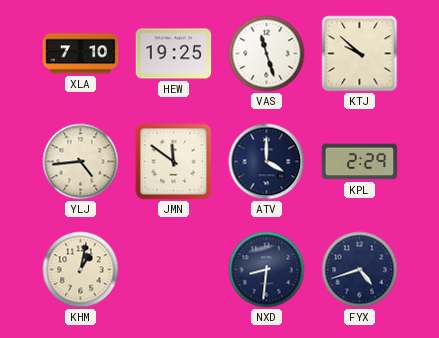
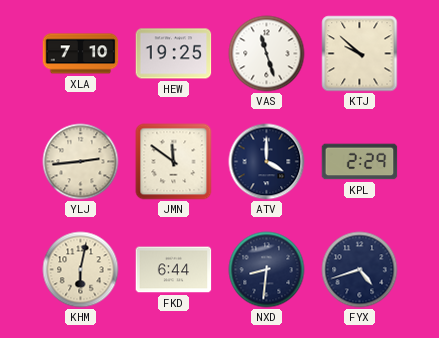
YLJ: 4:44 -> 2:44
KHM: 1:02 -> 6:02
FKD: none -> 6:44
